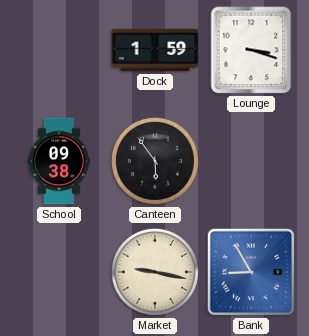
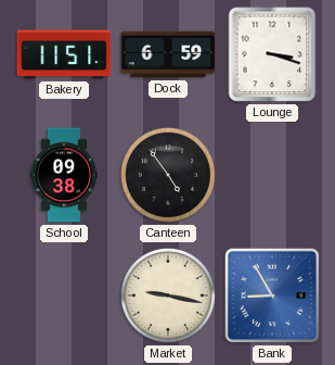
Bakery: none -> 11:51
Dock: 1:59 -> 6:59
Canteen: 5:54 -> 4:54
